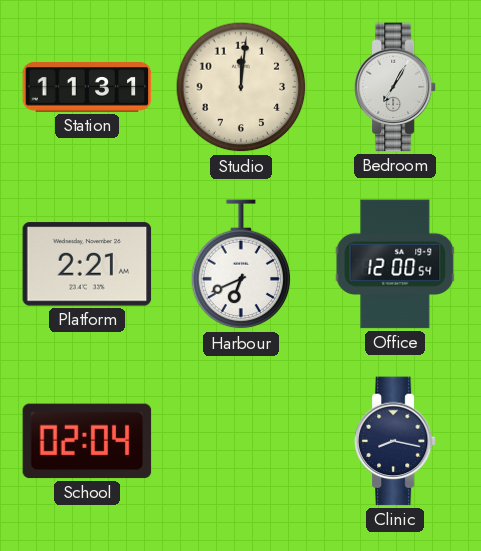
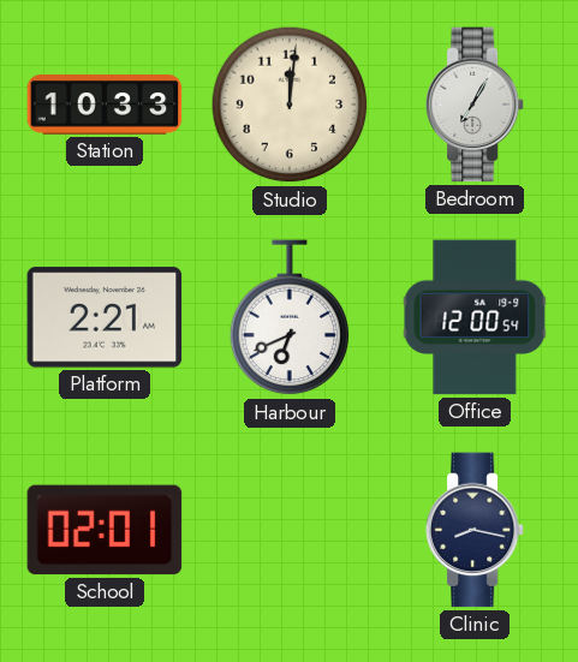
Station: 11:31 -> 10:33
School: 02:04 -> 02:01
